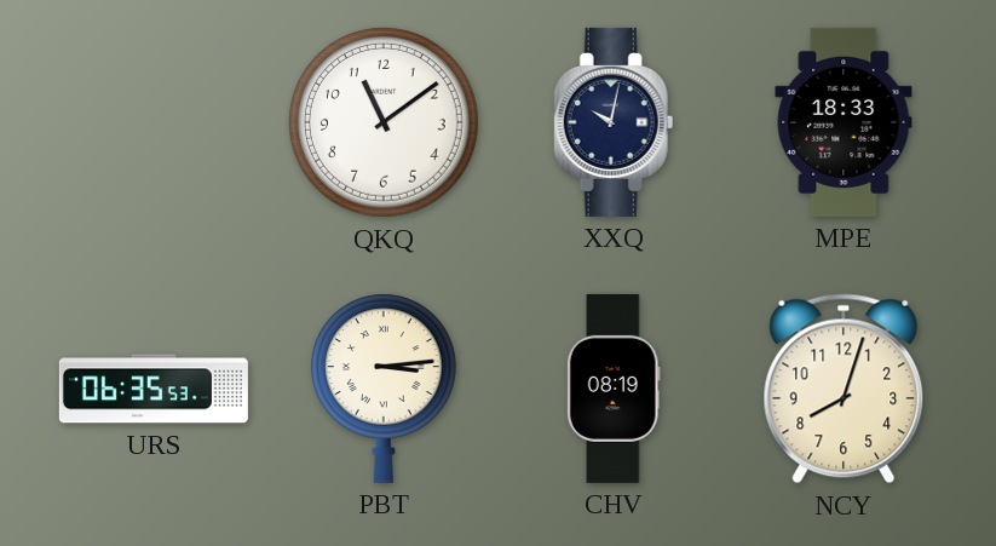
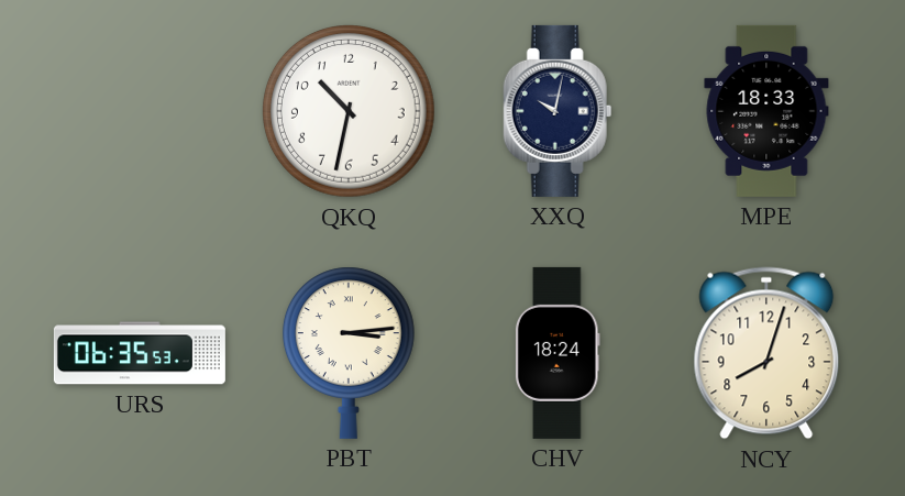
QKQ: 11:09 -> 10:32
CHV: 08:19 -> 18:24
